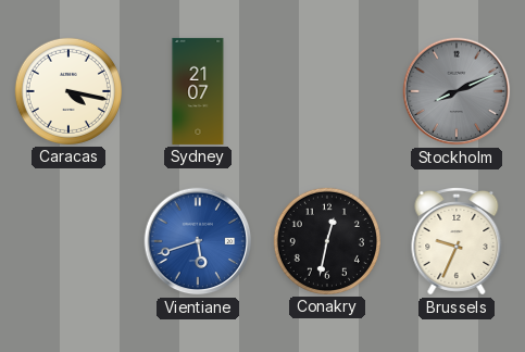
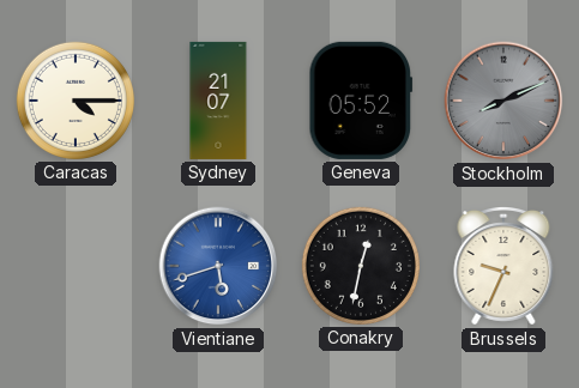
Caracas: 4:17 -> 4:15
Geneva: none -> 05:52
